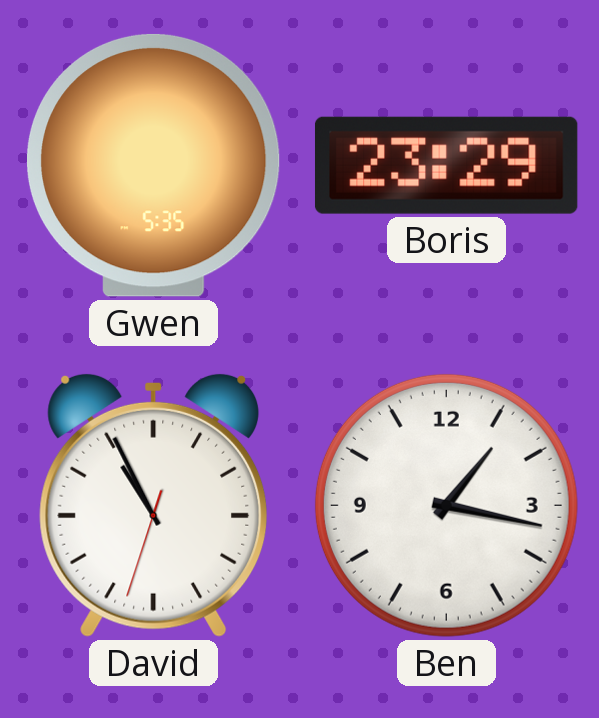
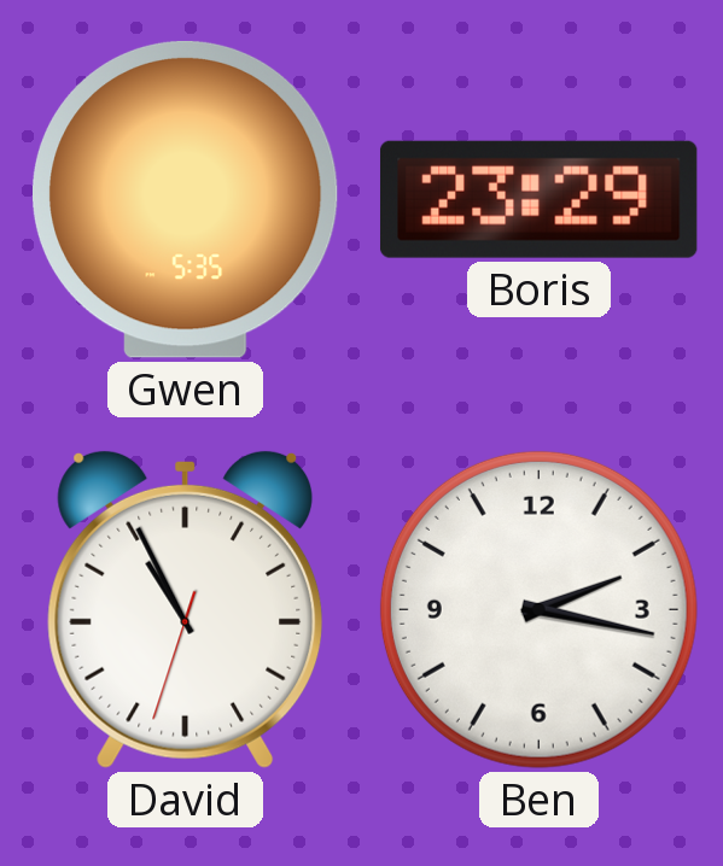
Ben: 1:17 -> 2:17
